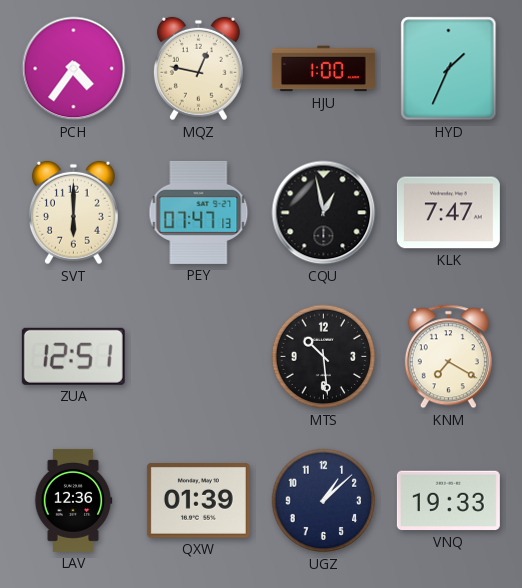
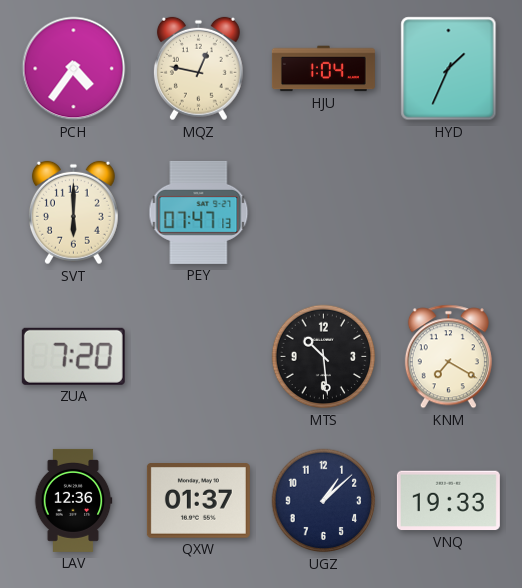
HJU: 1:00 -> 1:04
CQU: 12:58 -> none
KLK: 7:47 -> none
ZUA: 12:51 -> 7:20
QXW: 01:39 -> 01:37
